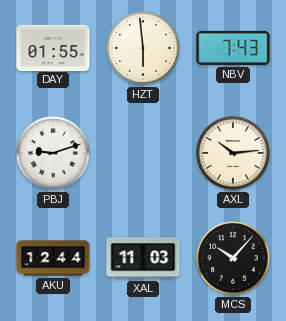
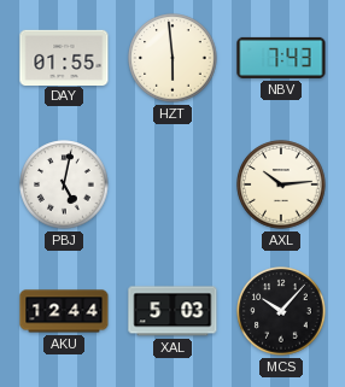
PBJ: 9:12 -> 5:02
XAL: 11:03 -> 5:03
